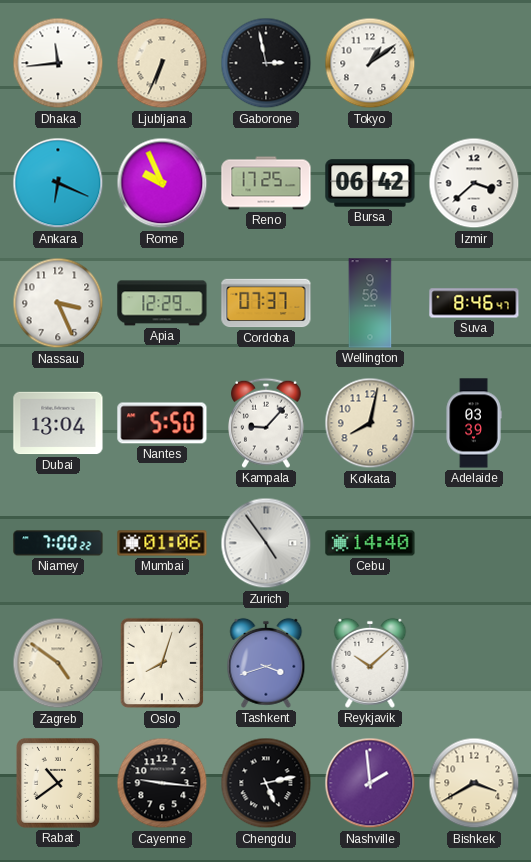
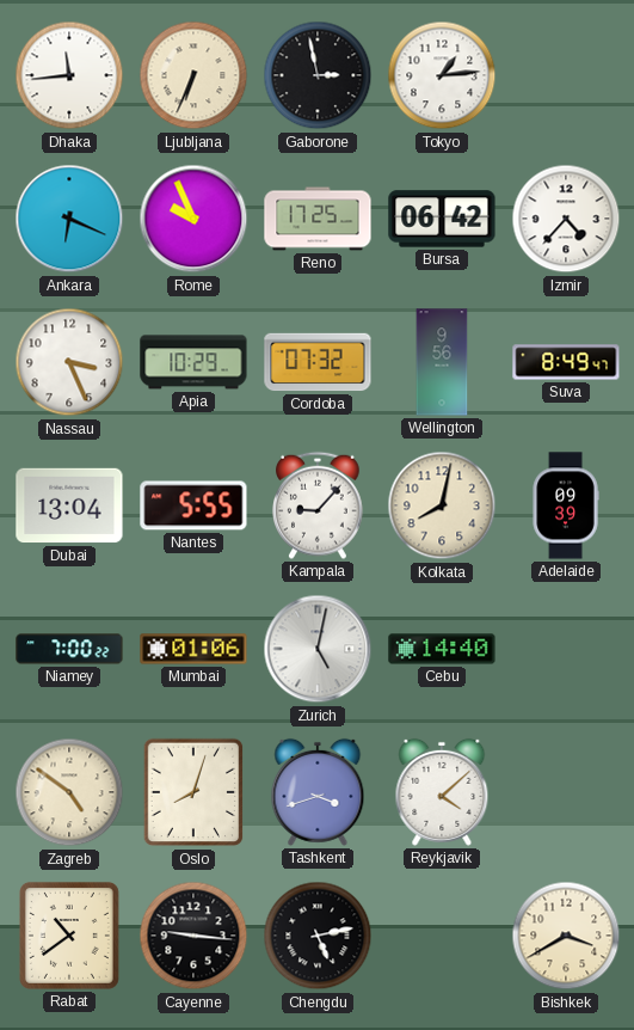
Tokyo: 1:09 -> 1:14
Izmir: 3:38 -> 4:37
Apia: 12:29 -> 10:29
Cordoba: 07:37 -> 07:32
Suva: 8:46 -> 8:49
Nantes: 5:50 -> 5:55
Adelaide: 03:39 -> 09:39
Zurich: 4:54 -> 5:02
Reykjavik: 10:08 -> 4:08
Nashville: 1:59 -> none
